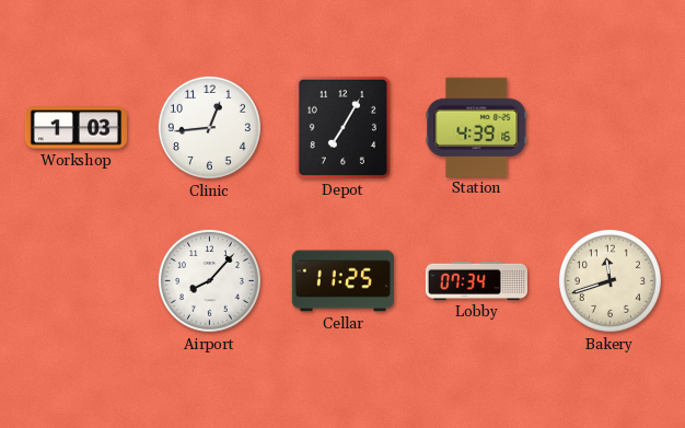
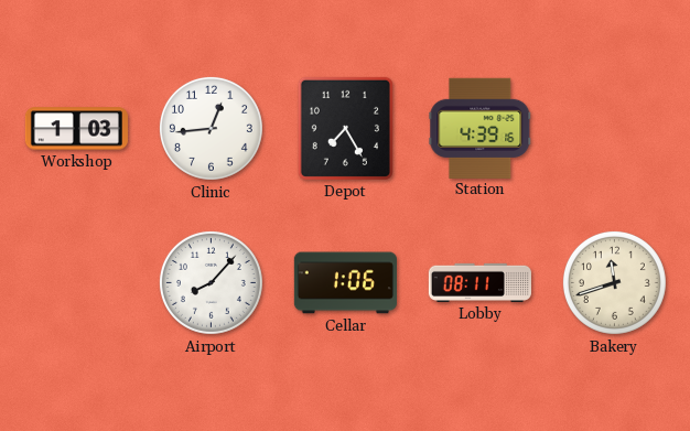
Depot: 7:05 -> 7:25
Cellar: 11:25 -> 1:06
Lobby: 07:34 -> 08:11
